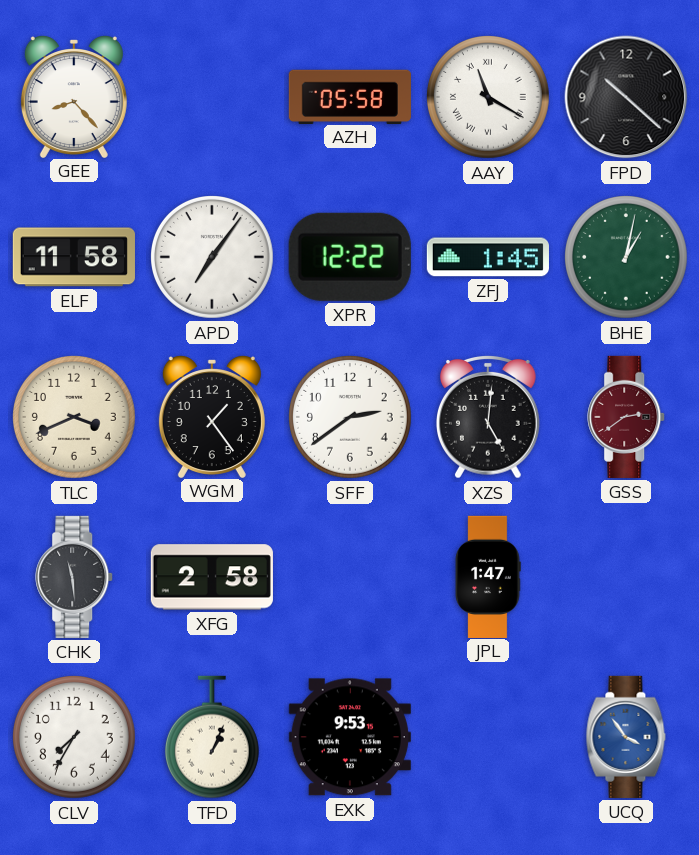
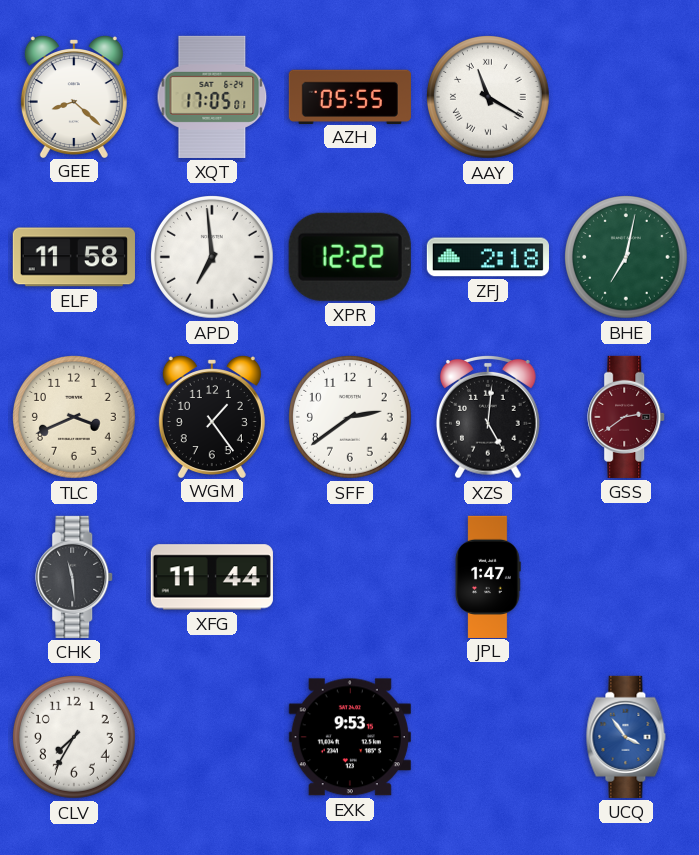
GEE: 8:23 -> 8:22
XQT: none -> 17:05
AZH: 05:58 -> 05:55
FPD: 10:22 -> none
APD: 7:06 -> 6:59
ZFJ: 1:45 -> 2:18
BHE: 1:02 -> 7:02
XFG: 2:58 -> 11:44
TFD: 1:04 -> none
